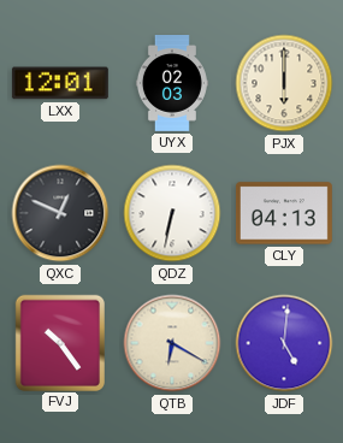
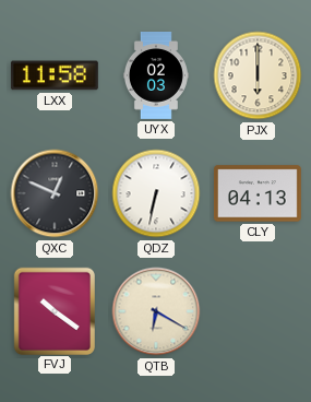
LXX: 12:01 -> 11:58
FVJ: 10:24 -> 10:21
JDF: 5:01 -> none
